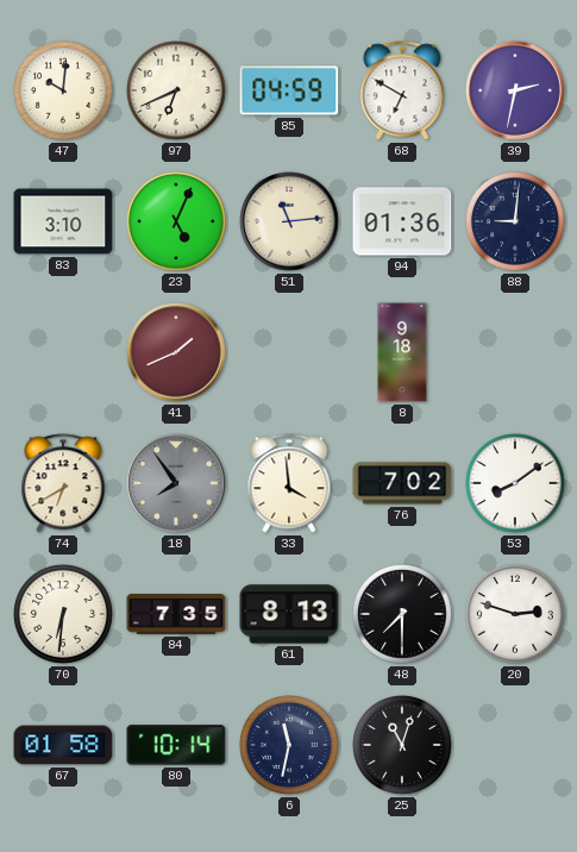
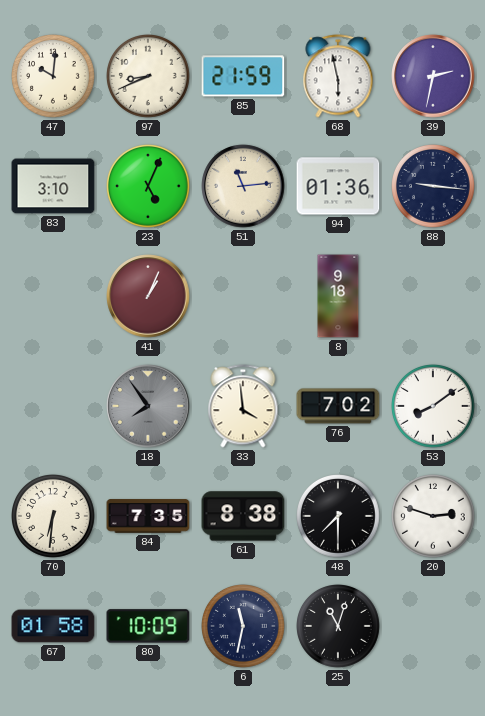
97: 6:41 -> 8:41
85: 04:59 -> 21:59
68: 6:50 -> 5:58
88: 9:01 -> 9:16
41: 1:41 -> 1:04
74: 6:40 -> none
61: 8:13 -> 8:38
80: 10:14 -> 10:09
